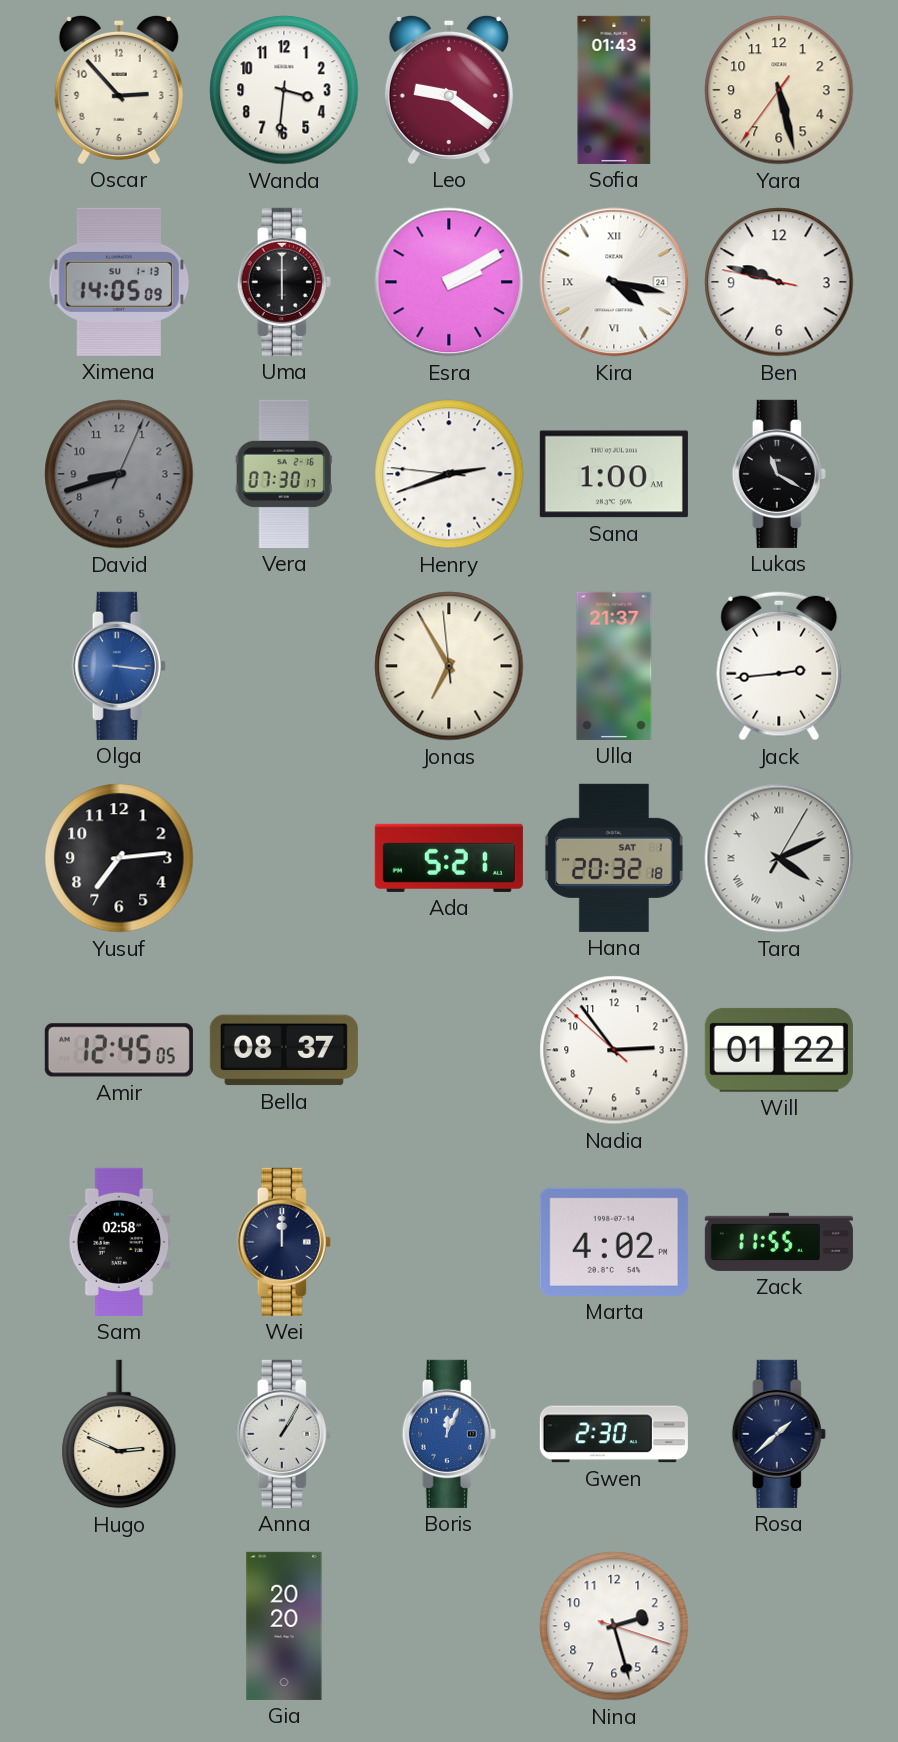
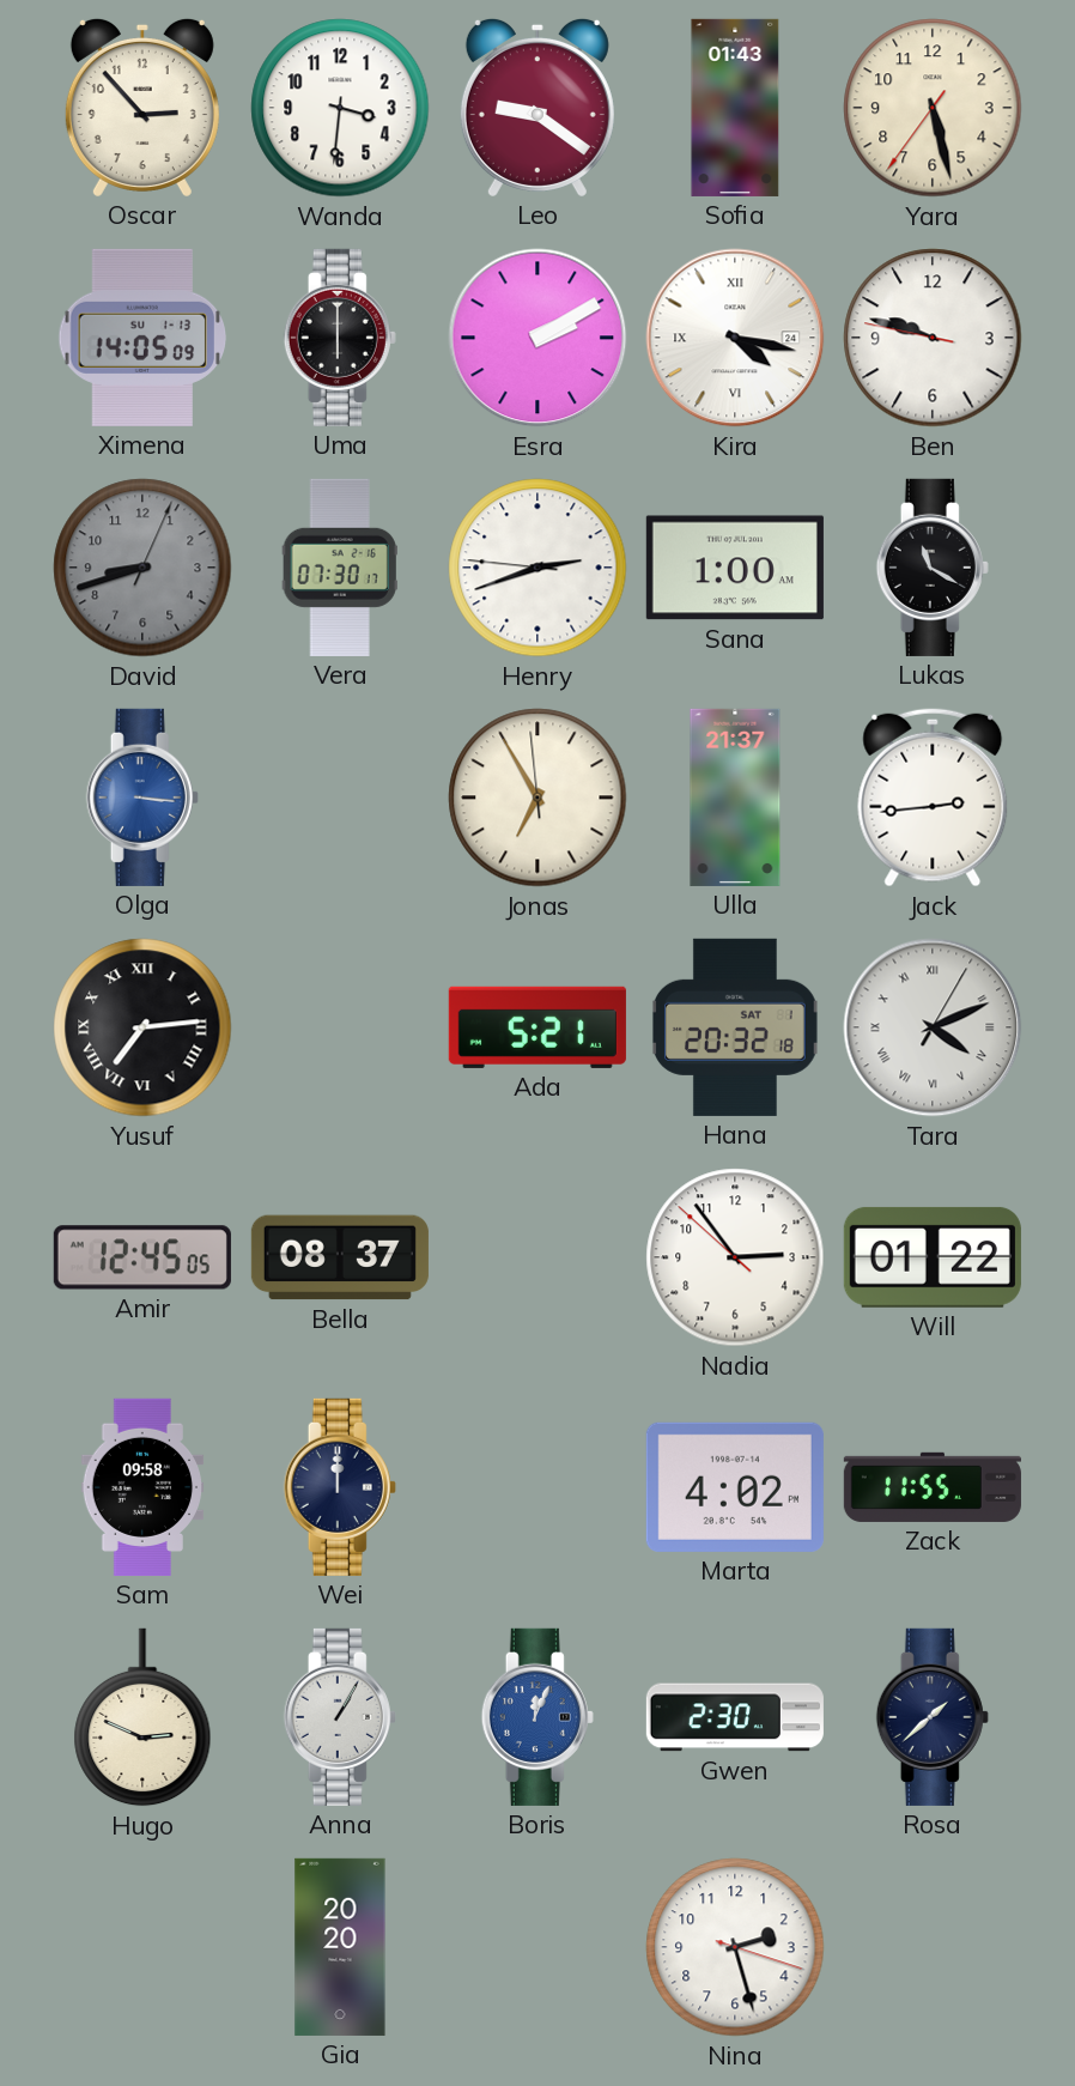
Yusuf numerals: Arabic -> Roman
Sam: 02:58 -> 09:58
